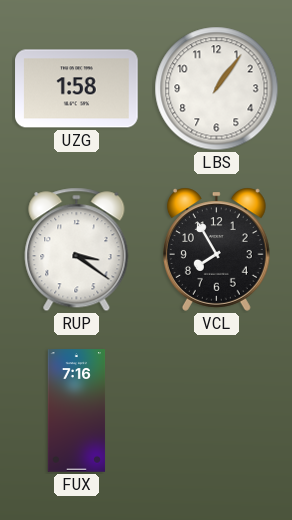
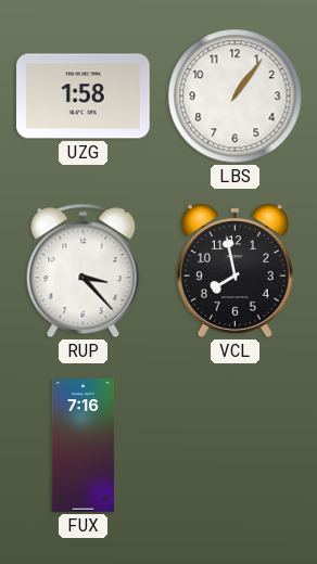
RUP: 3:21 -> 3:23
VCL: 7:55 -> 7:58
